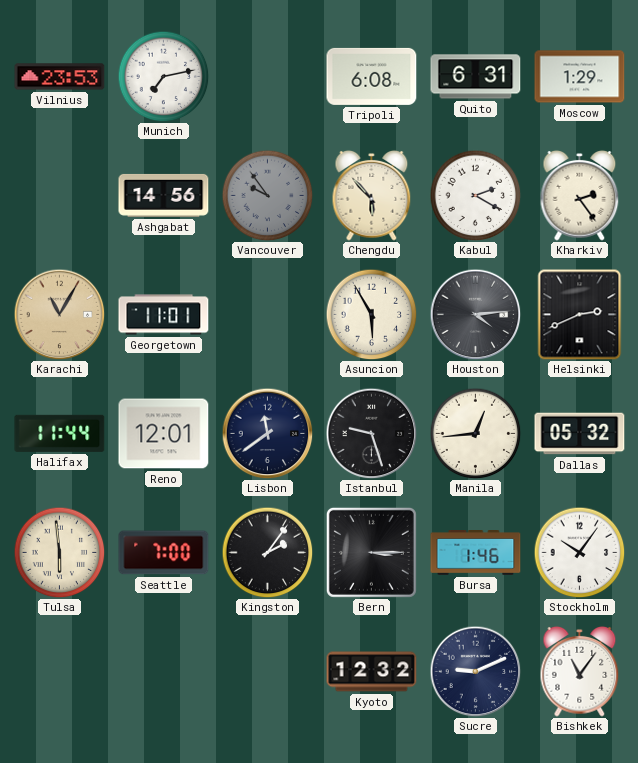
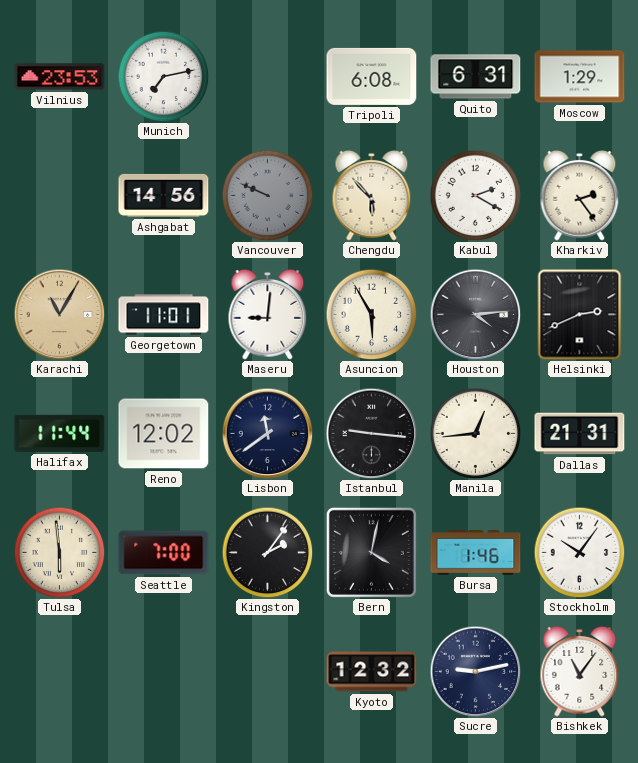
Vancouver: 9:54 -> 9:49
Maseru: none -> 9:01
Reno: 12:01 -> 12:02
Istanbul: 9:27 -> 9:16
Dallas: 05:32 -> 21:31
Bern: 3:15 -> 4:02
Sucre: 9:11 -> 9:13
